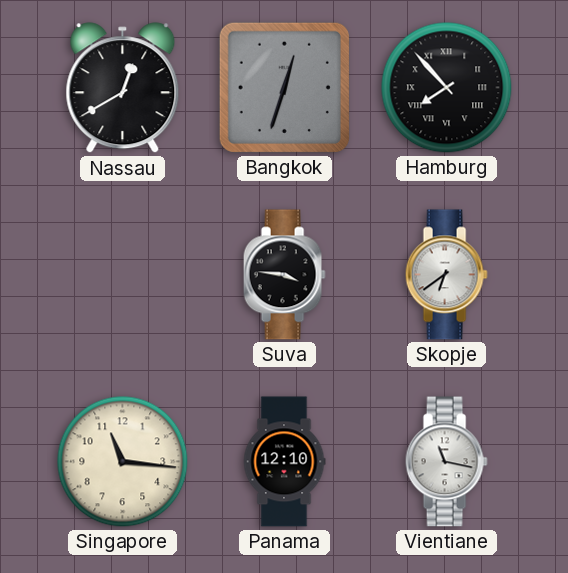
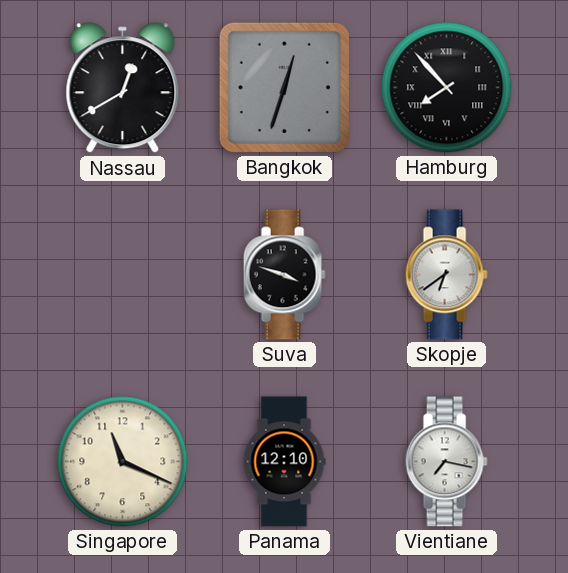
Suva: 3:46 -> 3:48
Singapore: 11:16 -> 11:19
Vientiane: 11:17 -> 7:17
